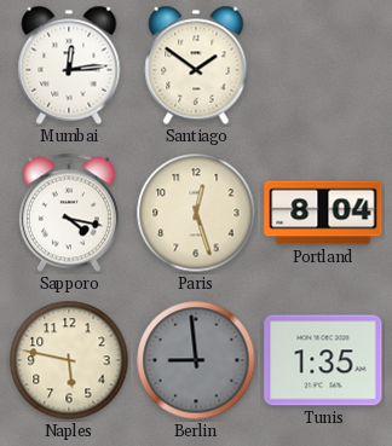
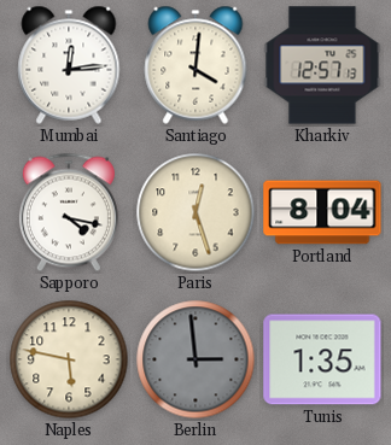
Santiago: 1:51 -> 4:01
Kharkiv: none -> 12:57
Berlin: 8:59 -> 2:59
